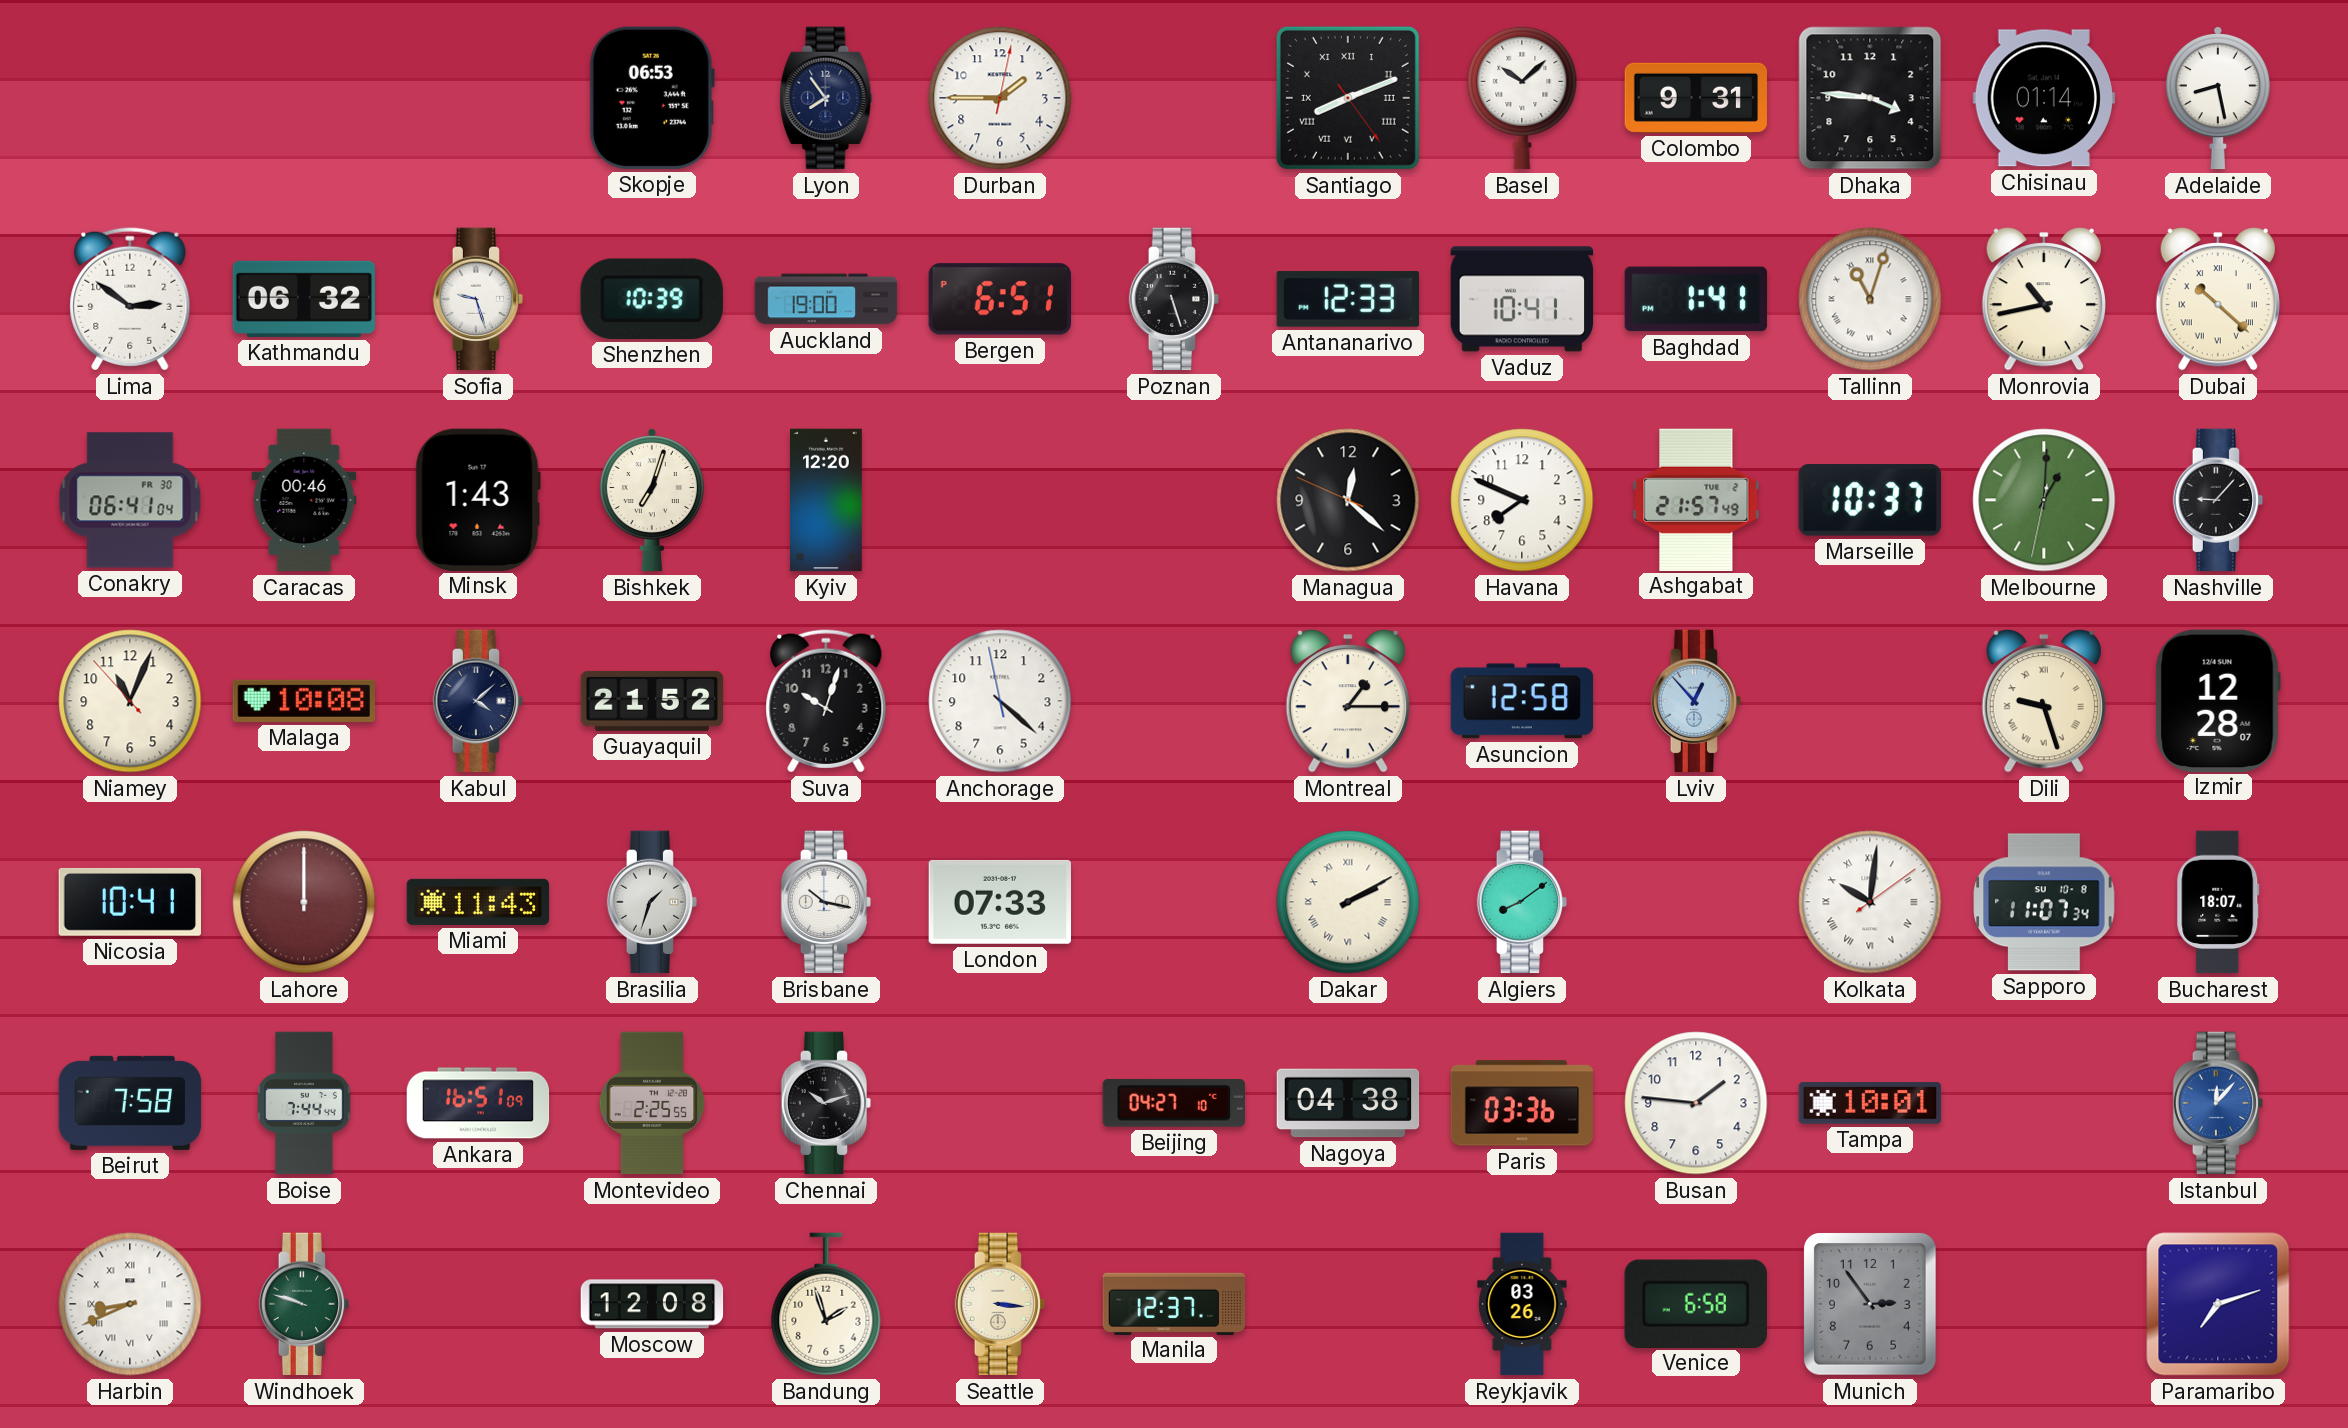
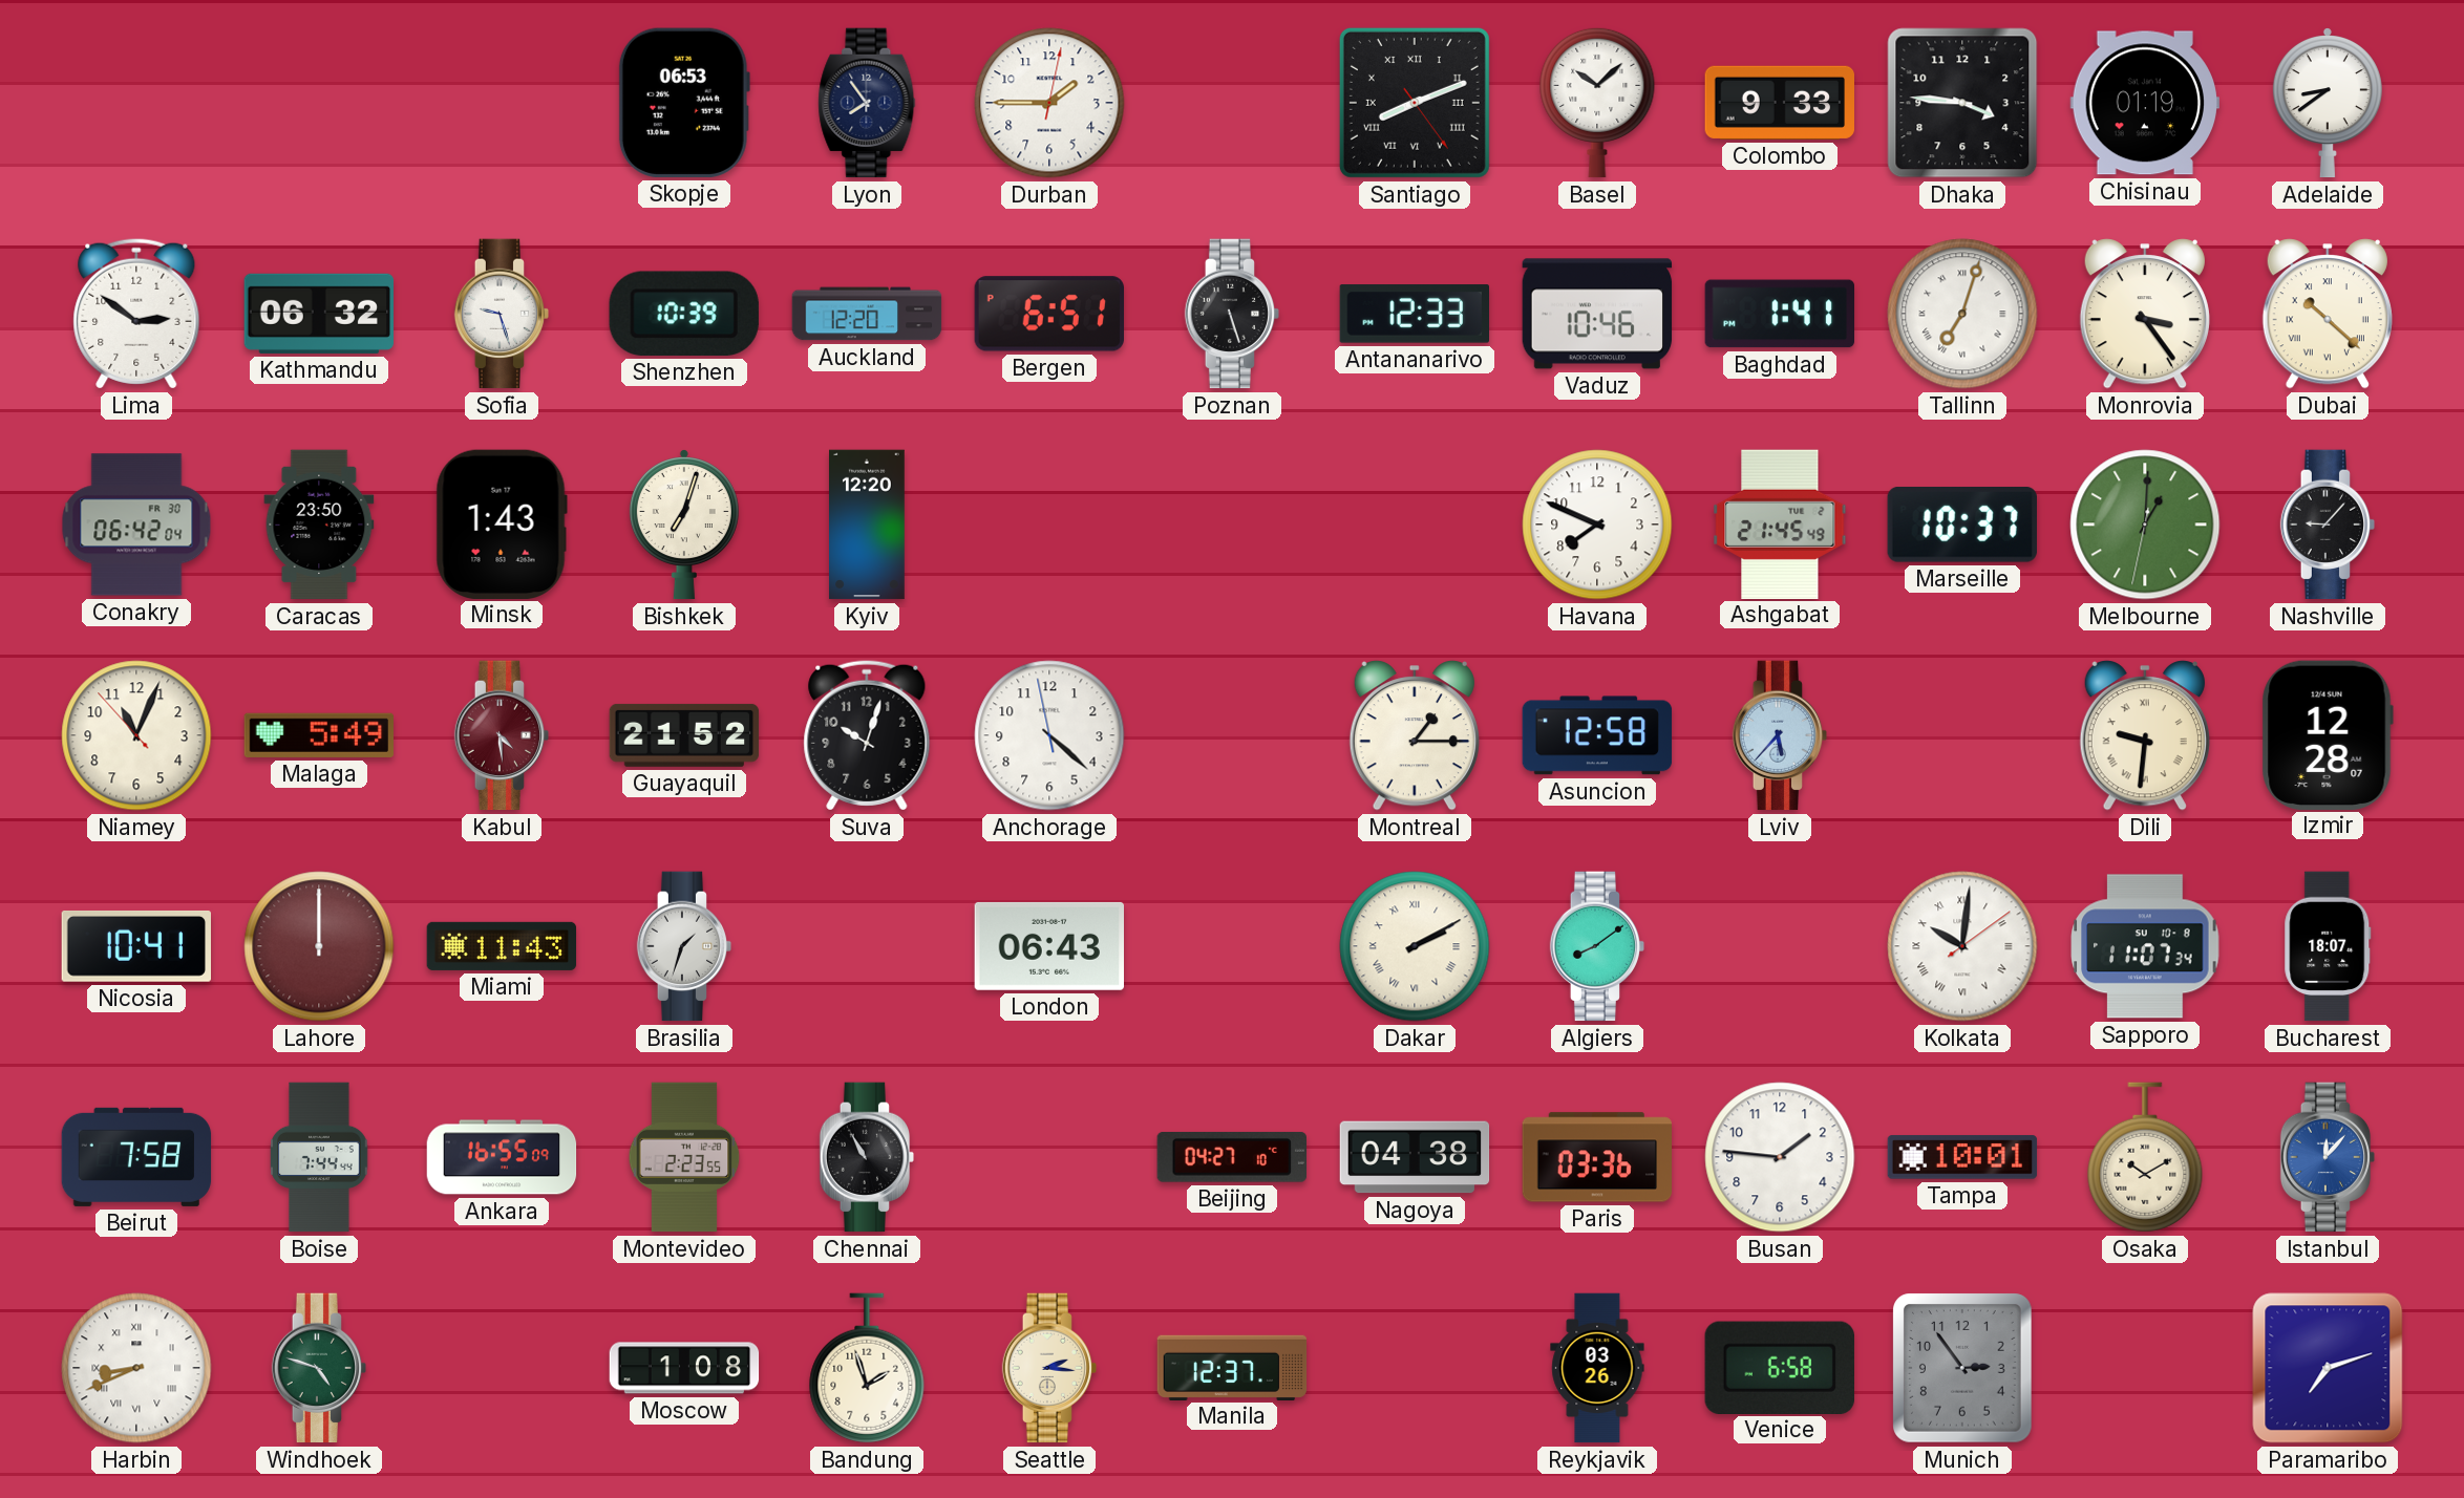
Colombo: 9:31 -> 9:33
Chisinau: 01:14 -> 01:19
Adelaide: 8:28 -> 8:39
Auckland: 19:00 -> 12:20
Vaduz: 10:41 -> 10:46
Tallinn: 11:03 -> 7:03
Monrovia: 10:43 -> 3:24
Conakry: 06:41 -> 06:42
Caracas: 00:46 -> 23:50
Managua: 12:21 -> none
Ashgabat: 21:57 -> 21:45
Malaga: 10:08 -> 5:49
Kabul: 4:08 -> 4:29
Kabul dial: navy -> burgundy
Lviv: 12:53 -> 5:37
Dili: 9:27 -> 9:31
Brisbane: 10:17 -> none
London: 07:33 -> 06:43
Ankara: 16:51 -> 16:55
Montevideo: 2:25 -> 2:23
Chennai: 10:12 -> 10:55
Osaka: none -> 10:10
Windhoek: 9:48 -> 4:48
Moscow: 12:08 -> 1:08
Seattle: 3:16 -> 2:16
